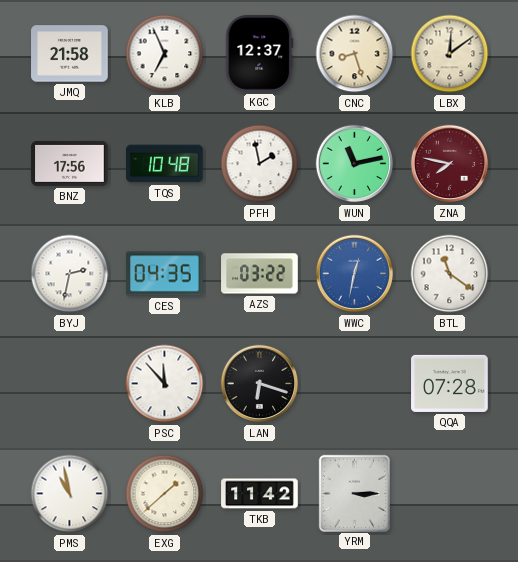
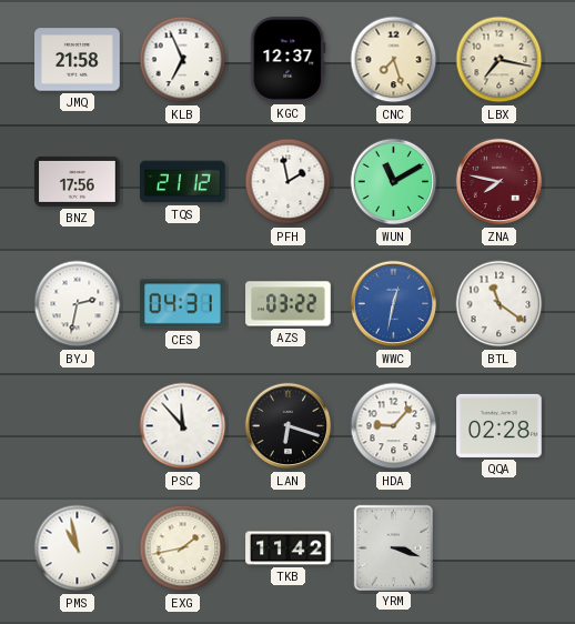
CNC: 8:27 -> 7:27
LBX: 12:09 -> 7:17
TQS: 10:48 -> 21:12
WUN: 11:13 -> 11:10
CES: 04:35 -> 04:31
HDA: none -> 9:07
QQA: 07:28 -> 02:28
EXG: 1:38 -> 1:43
YRM: 3:15 -> 3:18
